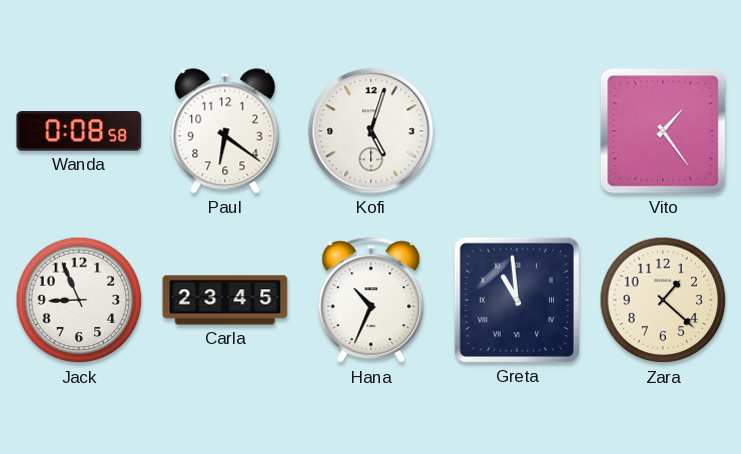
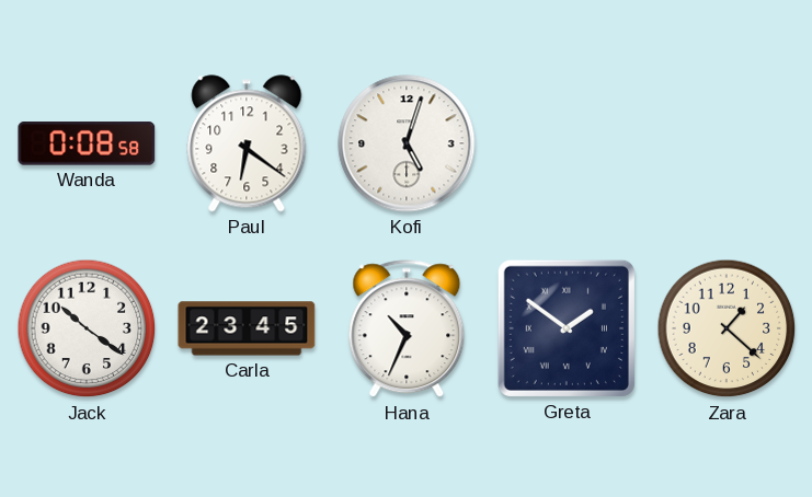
Vito: 1:24 -> none
Jack: 8:56 -> 10:21
Greta: 10:59 -> 1:51
